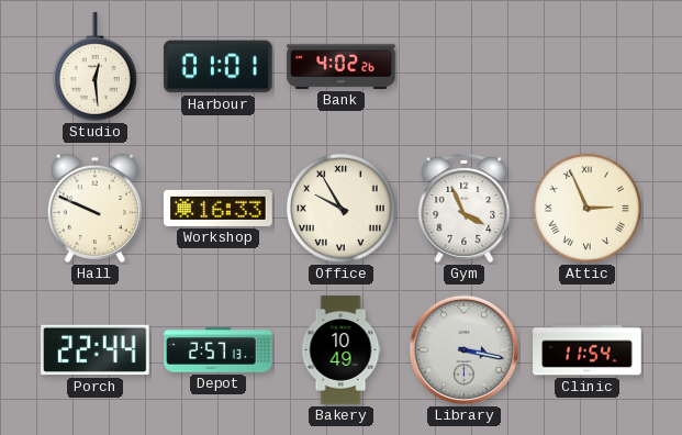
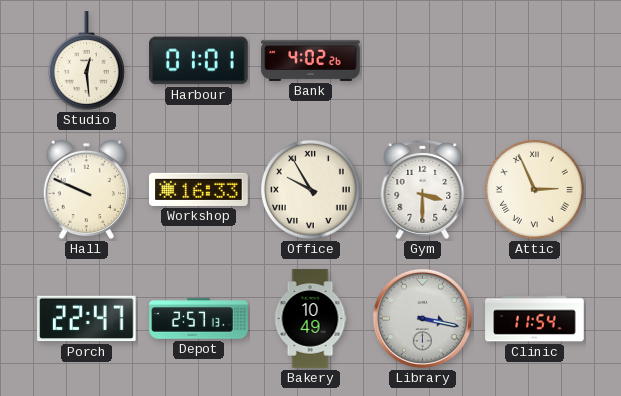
Gym: 3:56 -> 3:30
Porch: 22:44 -> 22:47
